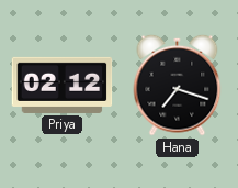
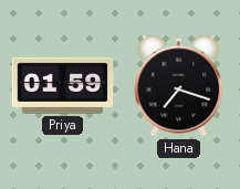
Priya: 02:12 -> 01:59
